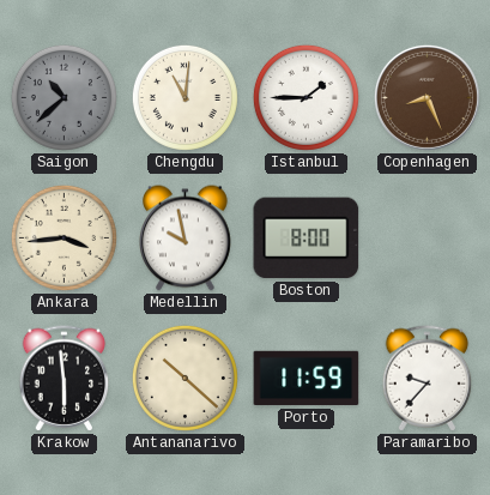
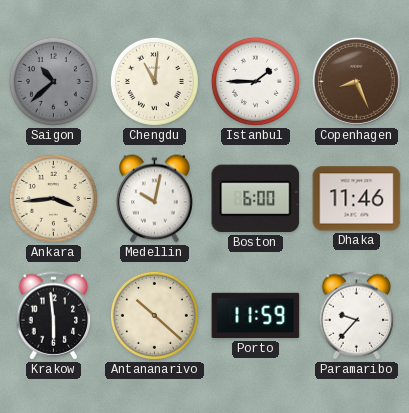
Medellin: 9:58 -> 10:02
Boston: 8:00 -> 6:00
Dhaka: none -> 11:46
